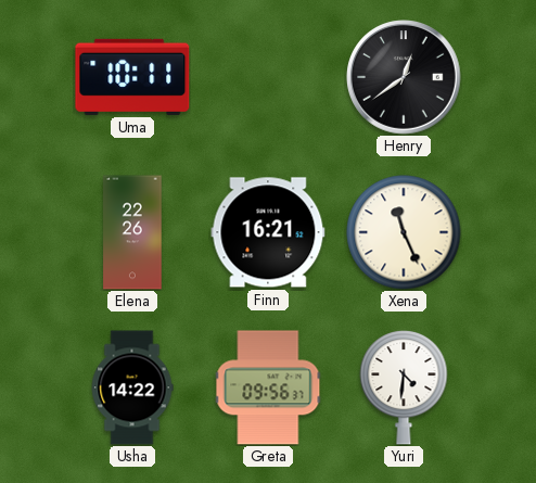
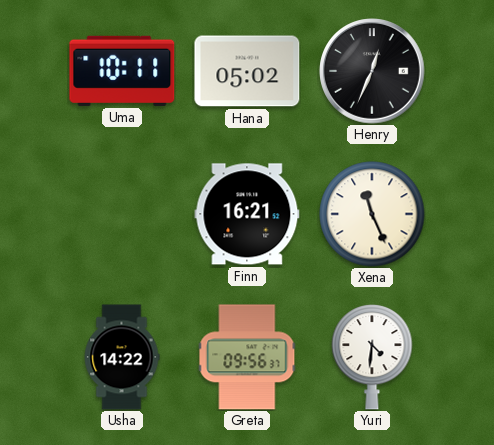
Hana: none -> 05:02
Henry: 12:39 -> 12:34
Elena: 22:26 -> none
